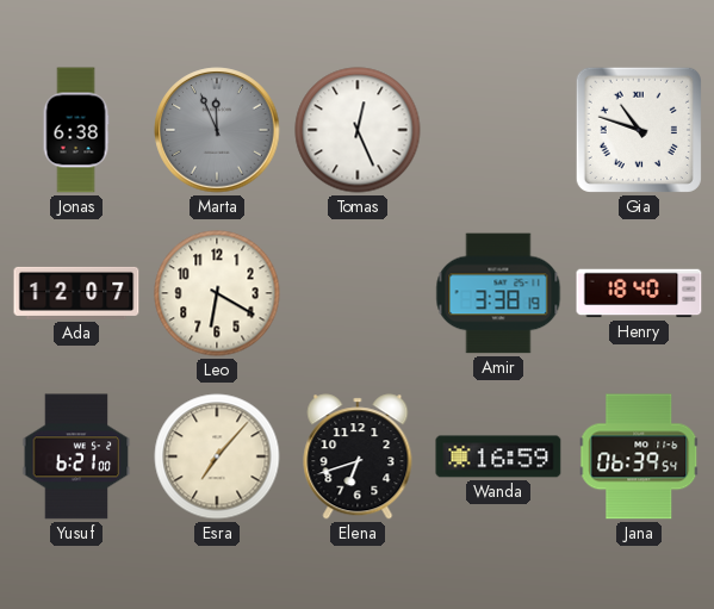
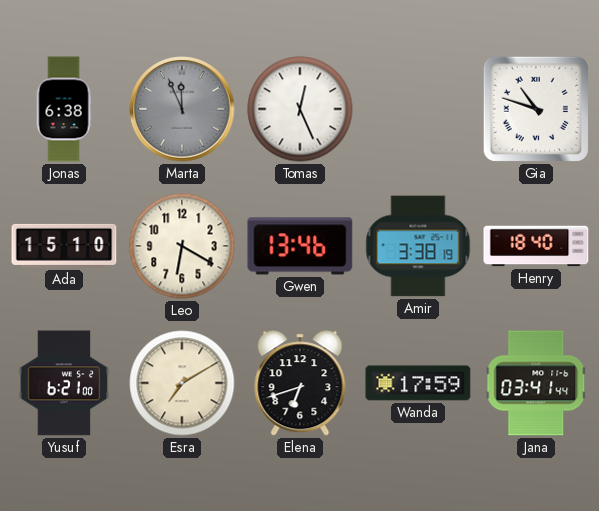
Ada: 12:07 -> 15:10
Gwen: none -> 13:46
Esra: 7:07 -> 7:10
Wanda: 16:59 -> 17:59
Jana: 06:39 -> 03:41
